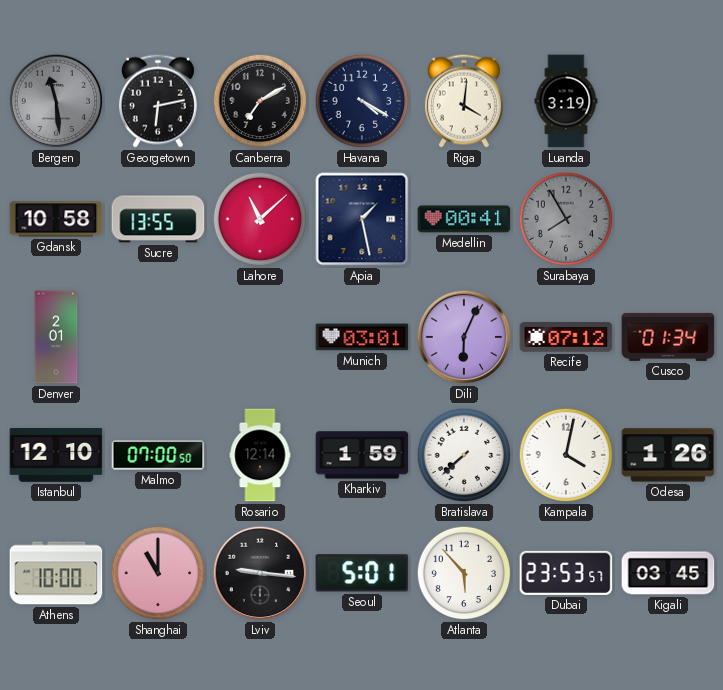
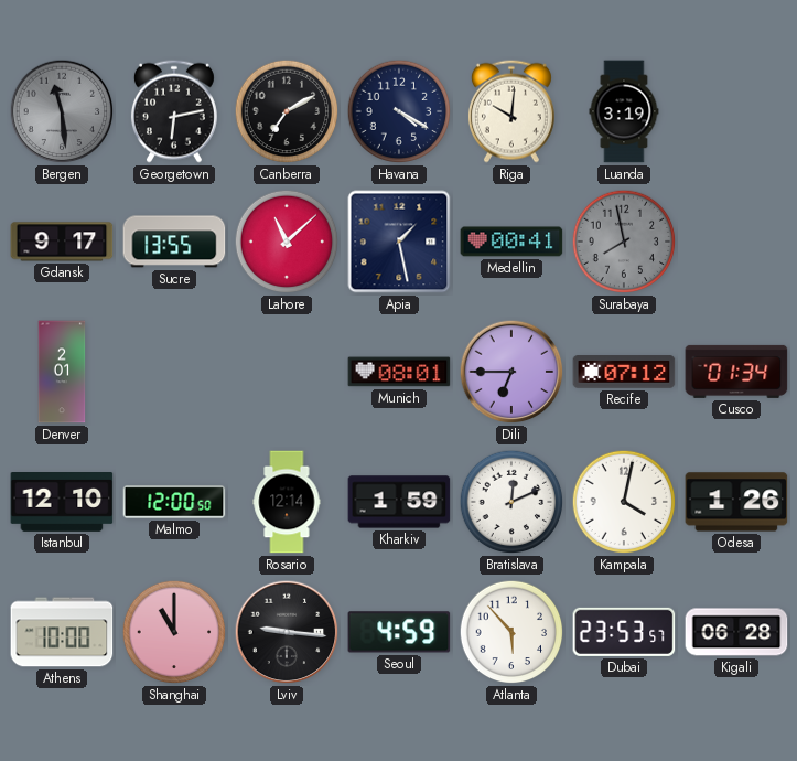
Riga: 4:01 -> 10:01
Gdansk: 10:58 -> 9:17
Surabaya: 7:55 -> 7:58
Munich: 03:01 -> 08:01
Dili: 6:04 -> 6:45
Malmo: 07:00 -> 12:00
Bratislava: 7:38 -> 12:11
Seoul: 5:01 -> 4:59
Kigali: 03:45 -> 06:28
